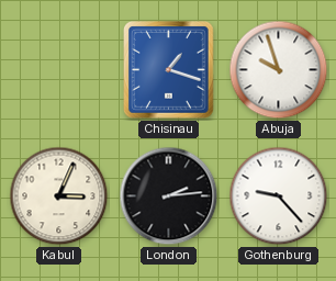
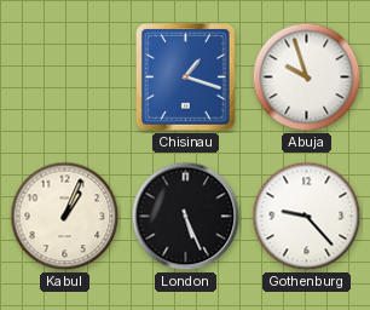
Kabul: 3:04 -> 1:04
London: 2:14 -> 5:26
